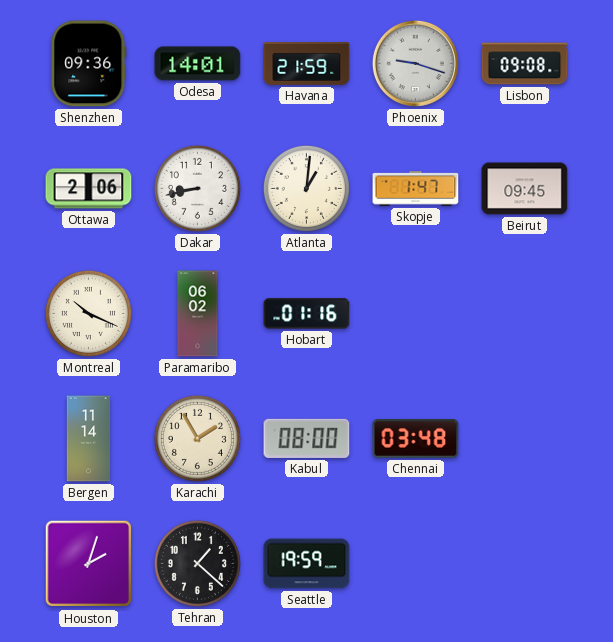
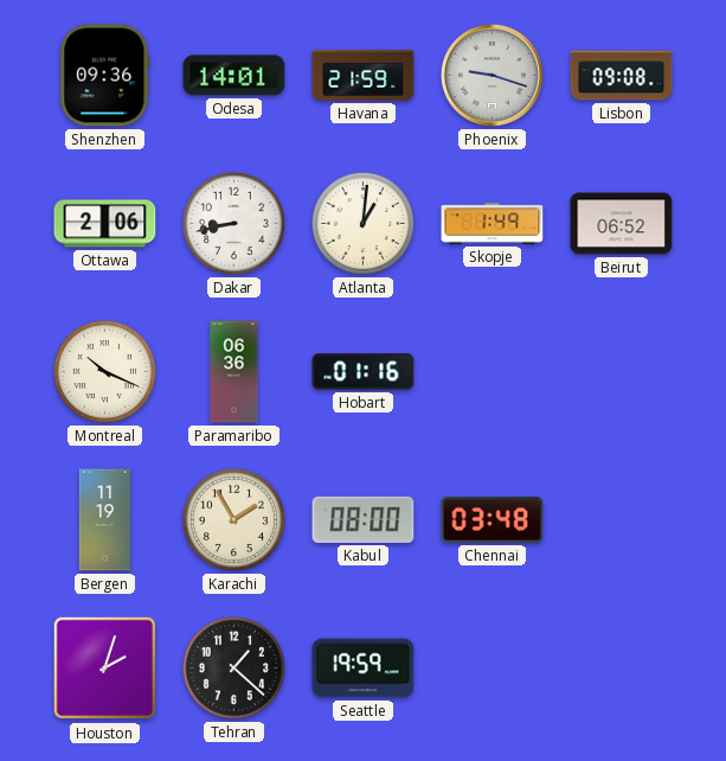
Skopje: 1:47 -> 1:49
Beirut: 09:45 -> 06:52
Paramaribo: 06:02 -> 06:36
Bergen: 11:14 -> 11:19
